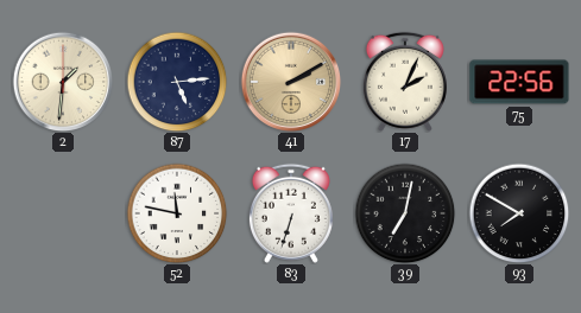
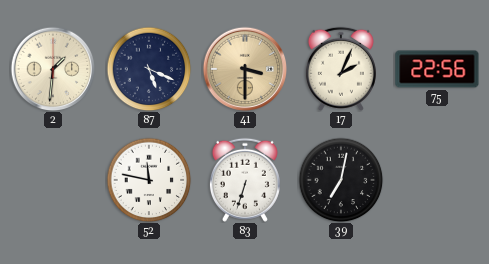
87: 5:14 -> 5:19
41: 2:10 -> 3:30
93: 7:50 -> none
